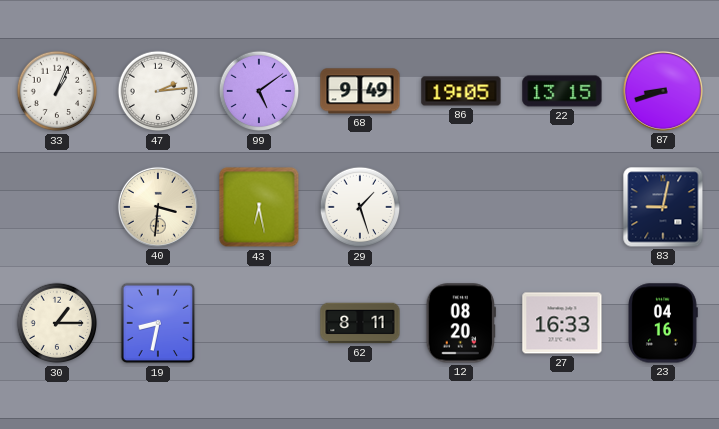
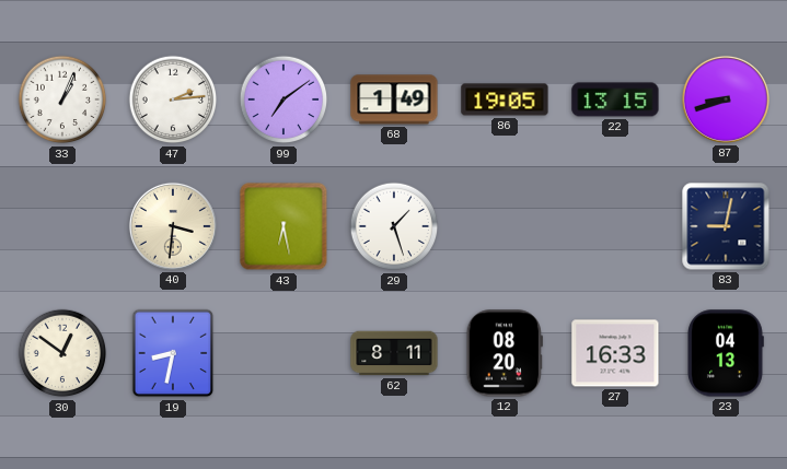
99: 5:09 -> 7:09
68: 9:49 -> 1:49
30: 1:15 -> 12:51
23: 04:16 -> 04:13
